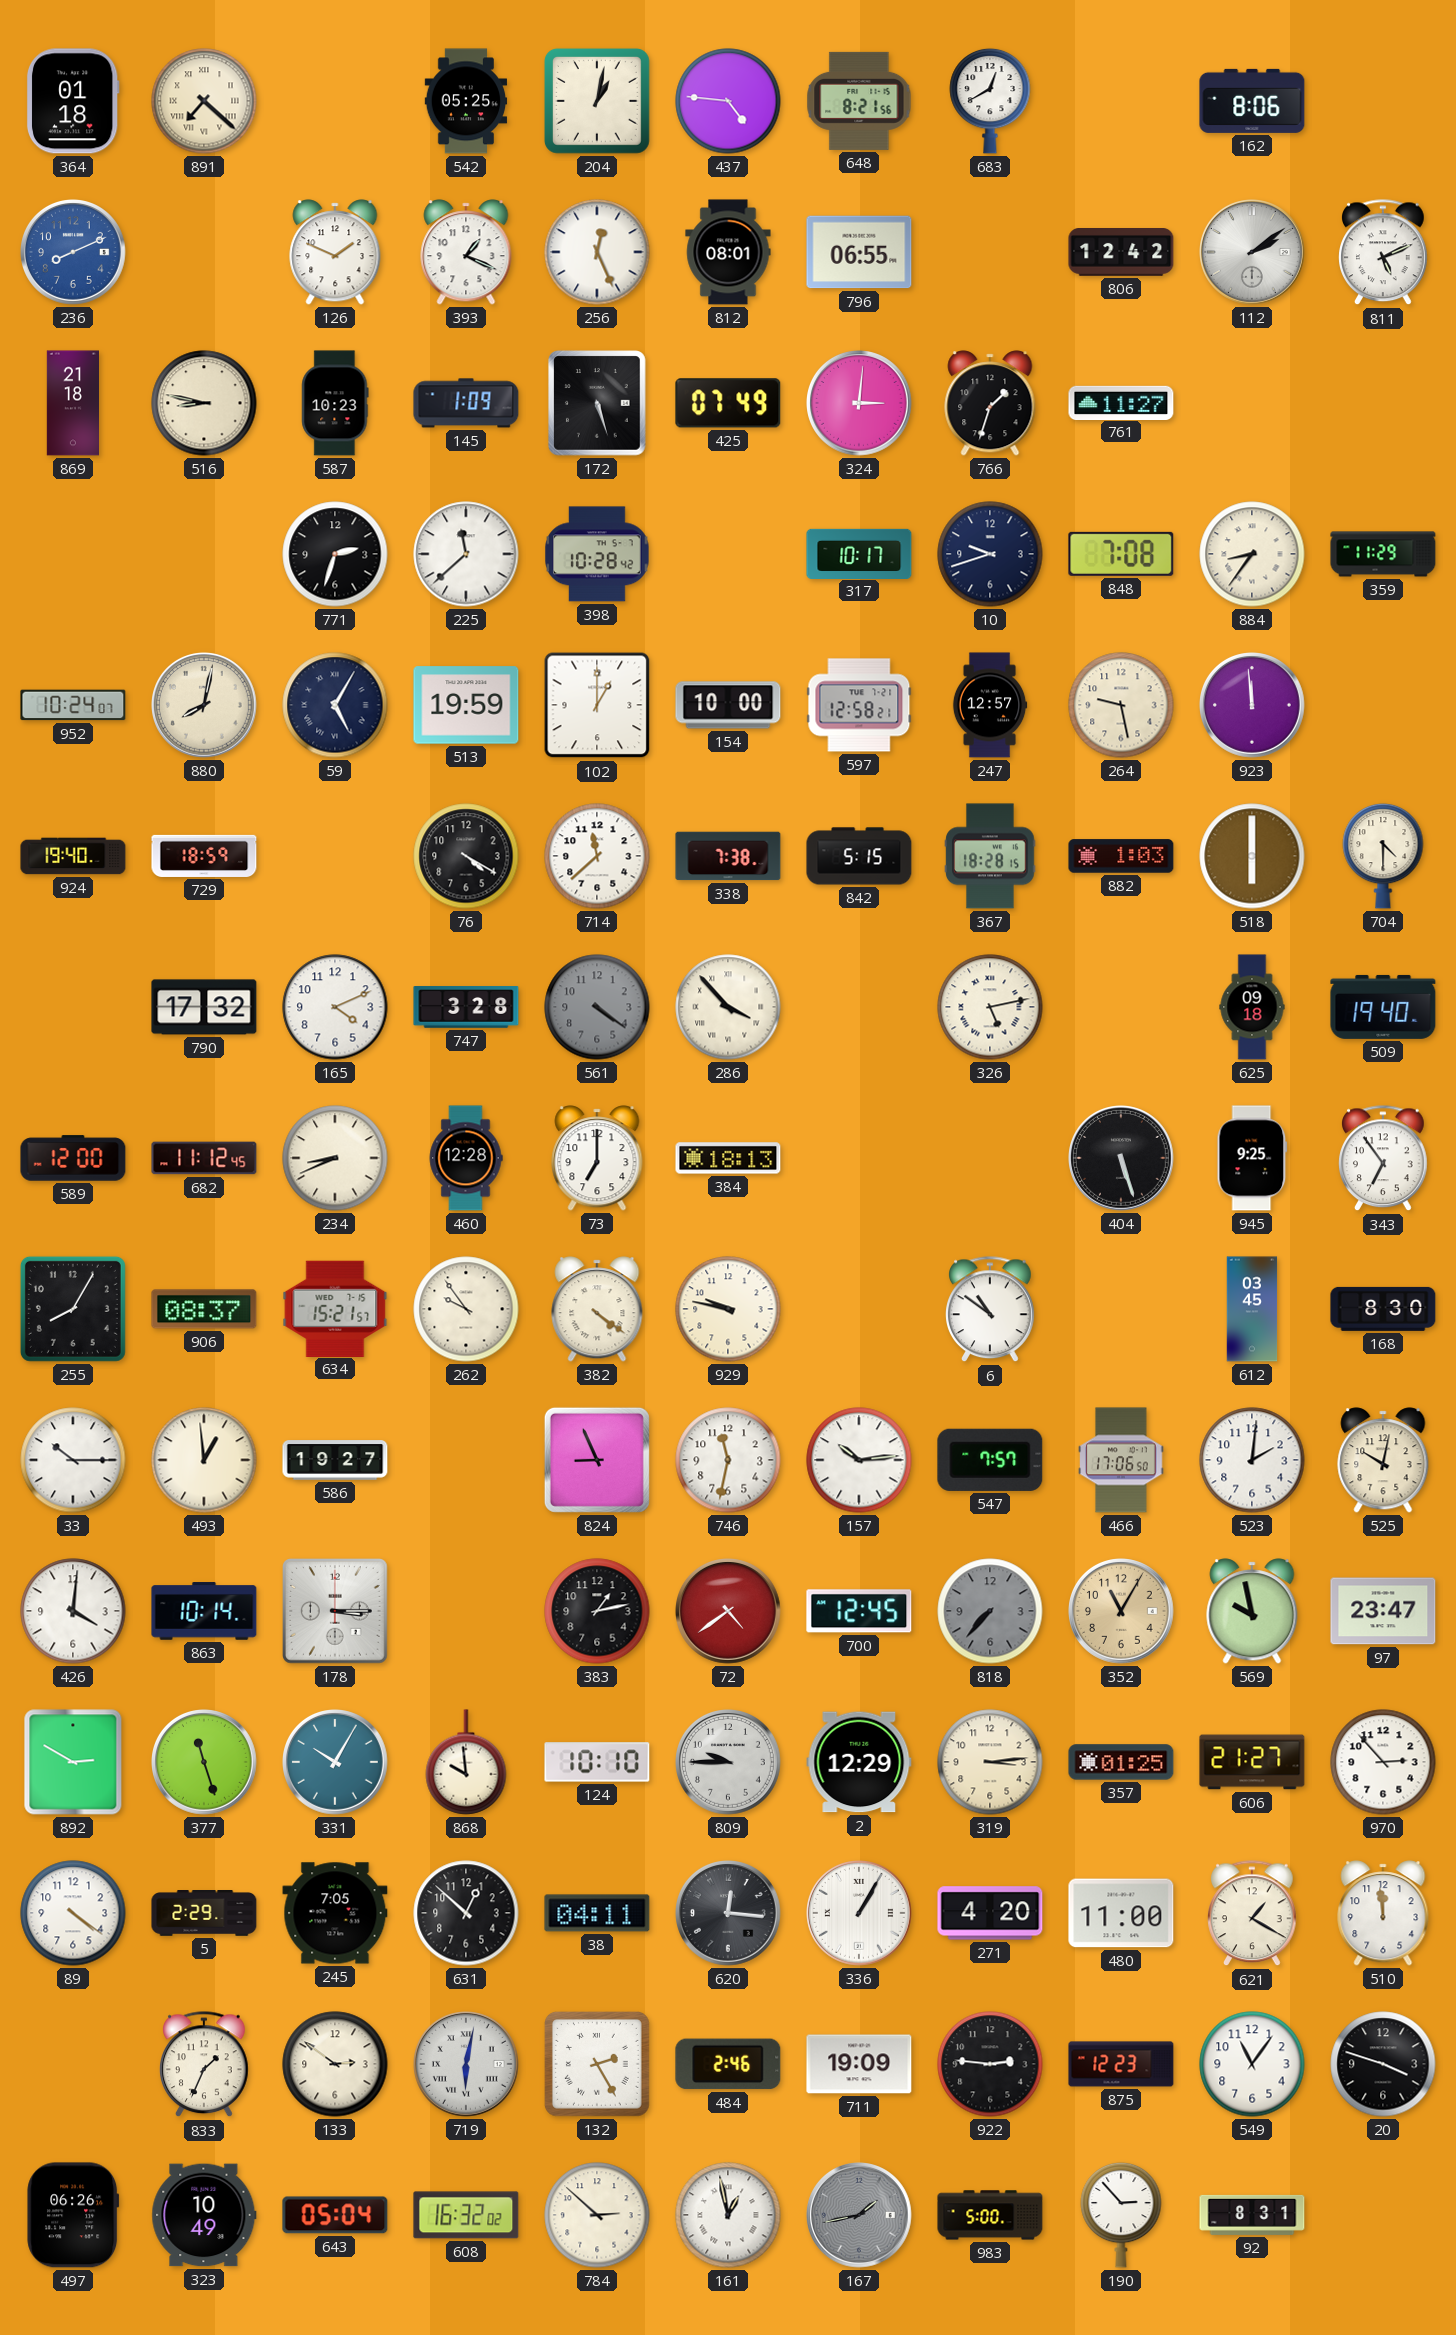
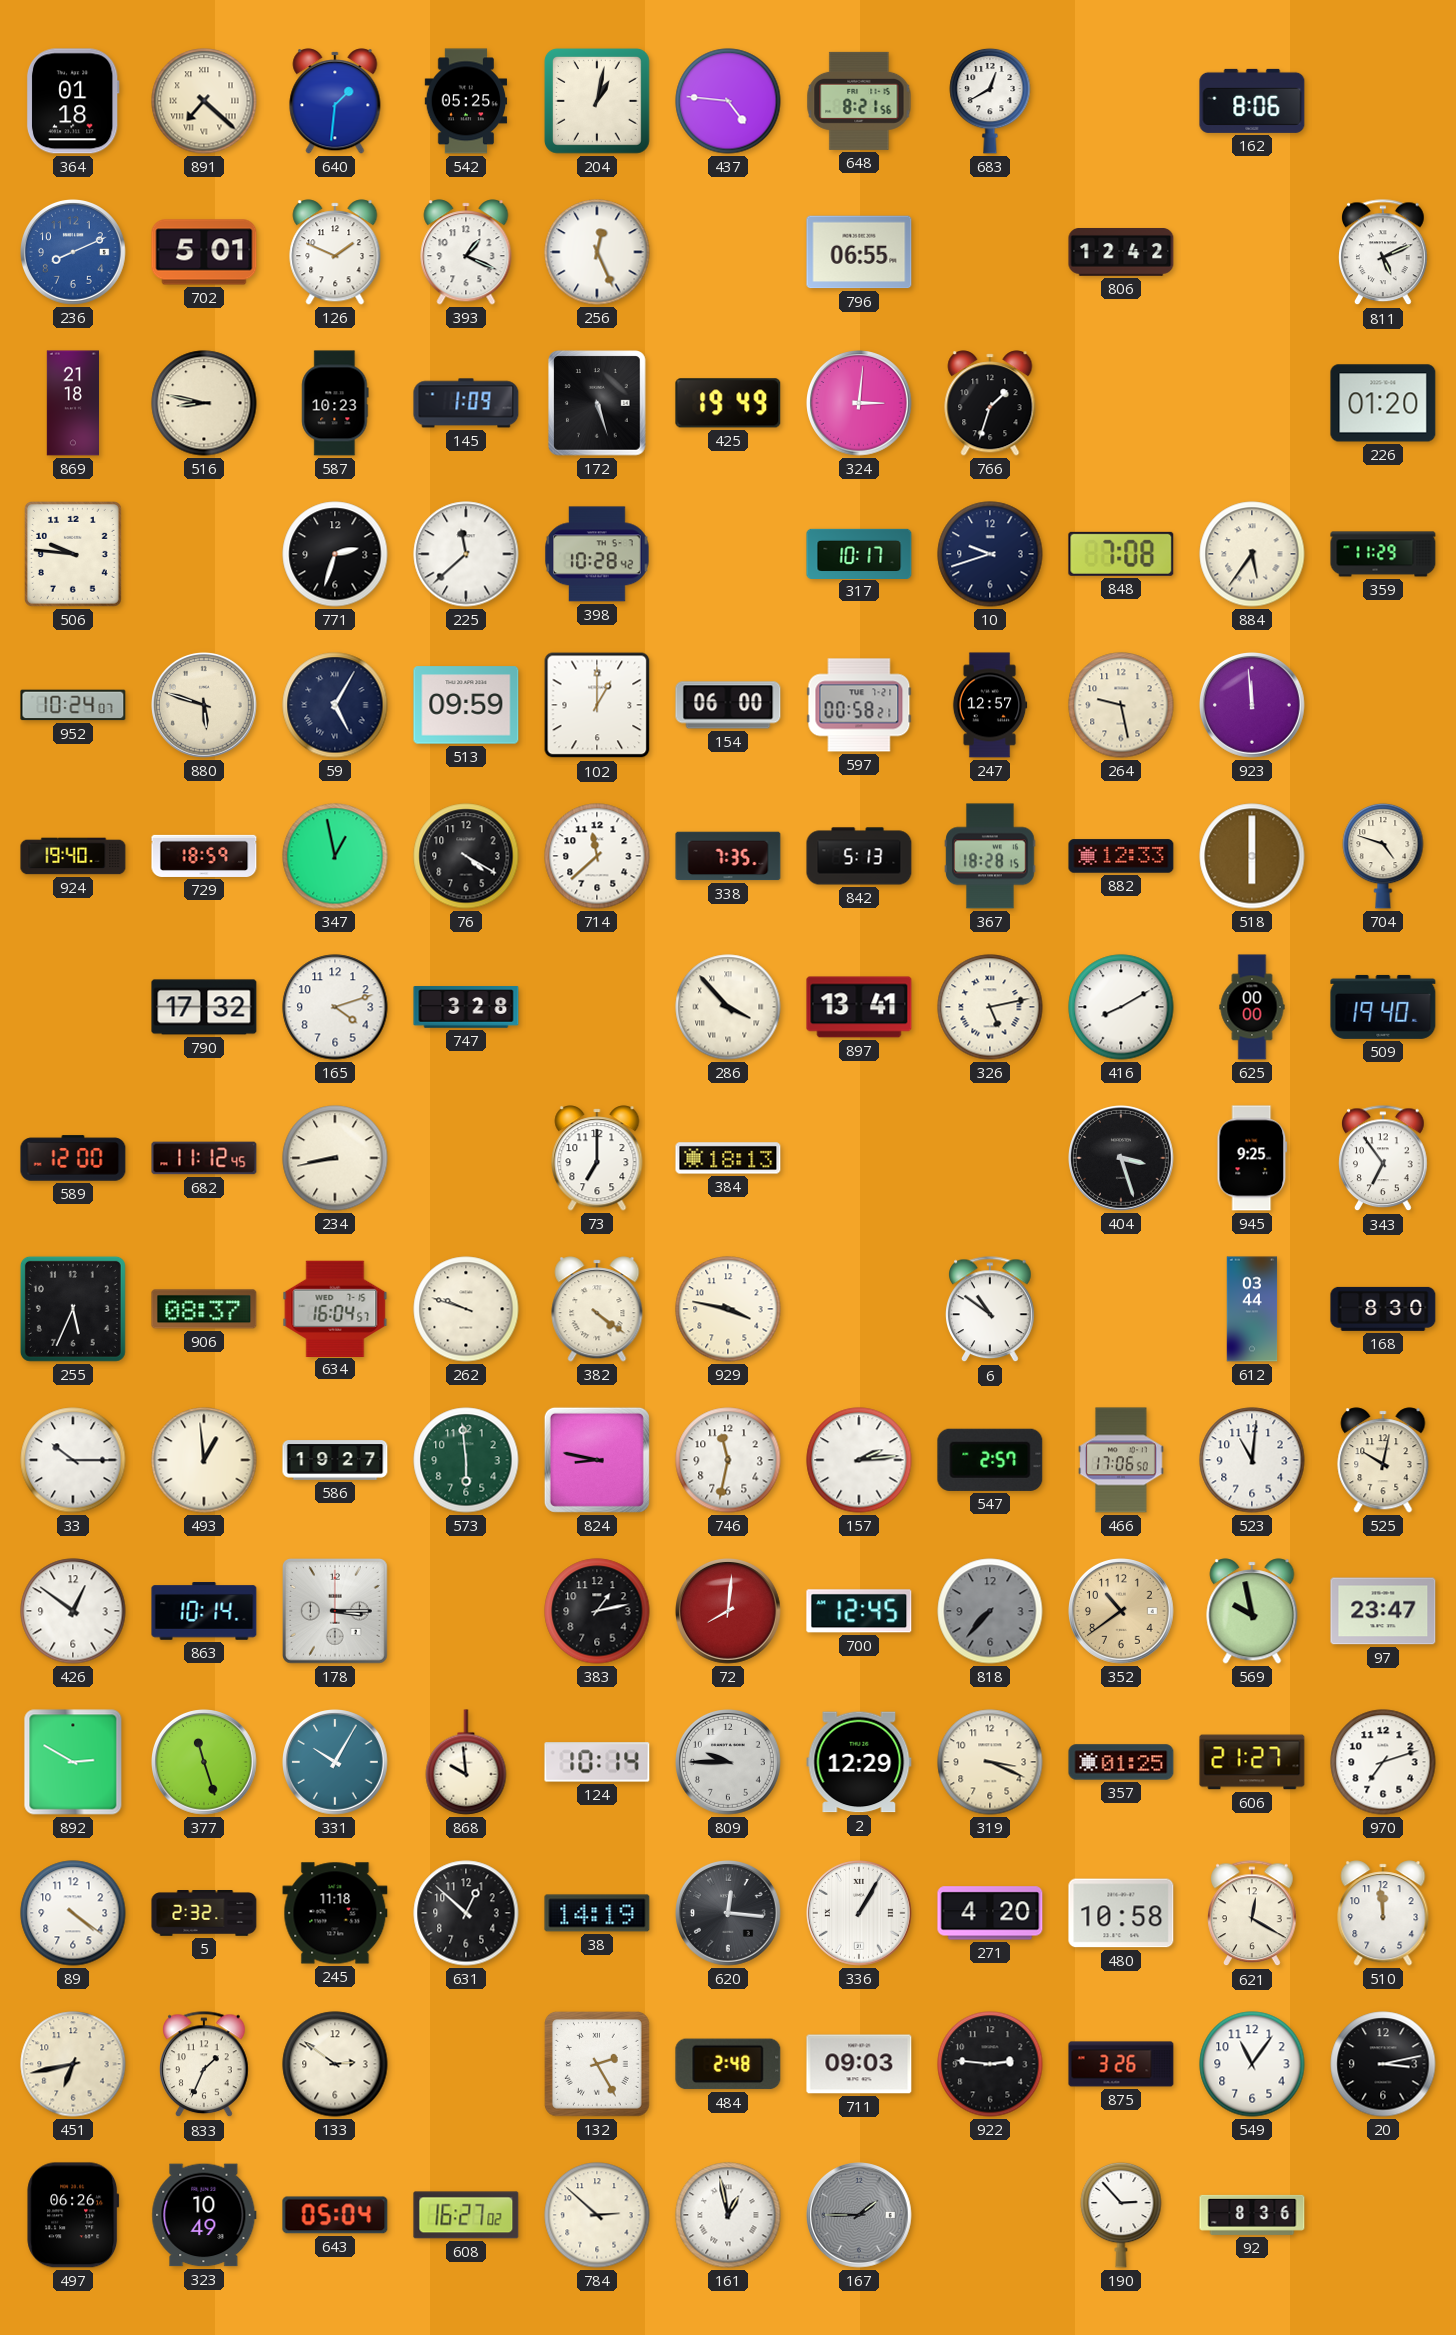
640: none -> 1:31
702: none -> 5:01
812: 08:01 -> none
112: 2:09 -> none
425: 07:49 -> 19:49
761: 11:27 -> none
226: none -> 01:20
506: none -> 9:46
884: 8:36 -> 5:36
880: 8:02 -> 5:48
513: 19:59 -> 09:59
154: 10:00 -> 06:00
597: 12:58 -> 00:58
347: none -> 12:58
338: 7:38 -> 7:35
842: 5:15 -> 5:13
882: 1:03 -> 12:33
704: 4:30 -> 4:48
165: 4:11 -> 4:12
561: 4:21 -> none
897: none -> 13:41
416: none -> 8:10
625: 09:18 -> 00:00
234: 8:41 -> 8:43
460: 12:28 -> none
404: 5:27 -> 3:27
255: 8:05 -> 5:34
634: 15:21 -> 16:04
262: 9:54 -> 9:48
929: 9:47 -> 3:47
612: 03:45 -> 03:44
573: none -> 5:59
824: 8:56 -> 8:47
157: 10:14 -> 2:14
547: 7:57 -> 2:57
523: 2:01 -> 11:01
426: 4:01 -> 12:51
72: 4:39 -> 8:01
352: 11:05 -> 10:39
124: 10:10 -> 10:14
319: 3:14 -> 3:19
970: 2:53 -> 7:12
5: 2:29 -> 2:32
245: 7:05 -> 11:18
38: 04:11 -> 14:19
480: 11:00 -> 10:58
621: 1:20 -> 12:20
451: none -> 6:43
719: 6:02 -> none
484: 2:46 -> 2:48
711: 19:09 -> 09:03
875: 12:23 -> 3:26
20: 3:48 -> 3:13
608: 16:32 -> 16:27
167: 1:43 -> 1:45
983: 5:00 -> none
92: 8:31 -> 8:36
